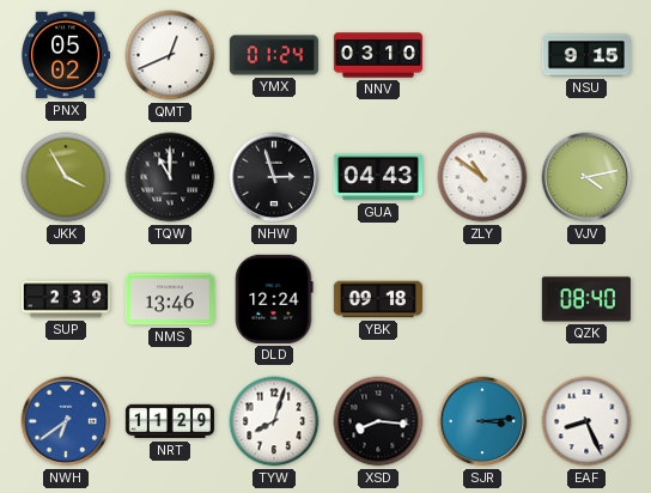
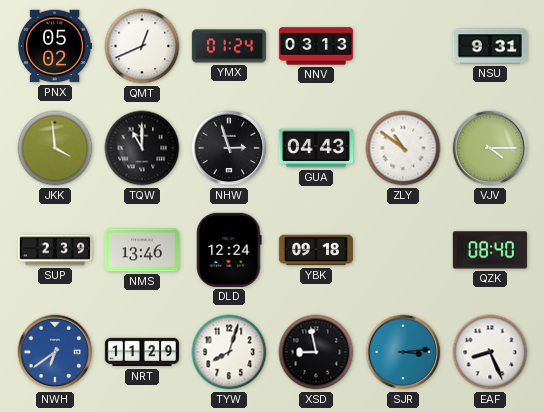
NNV: 03:10 -> 03:13
NSU: 9:15 -> 9:31
JKK: 3:55 -> 3:59
VJV: 4:13 -> 4:15
XSD: 8:16 -> 8:58
